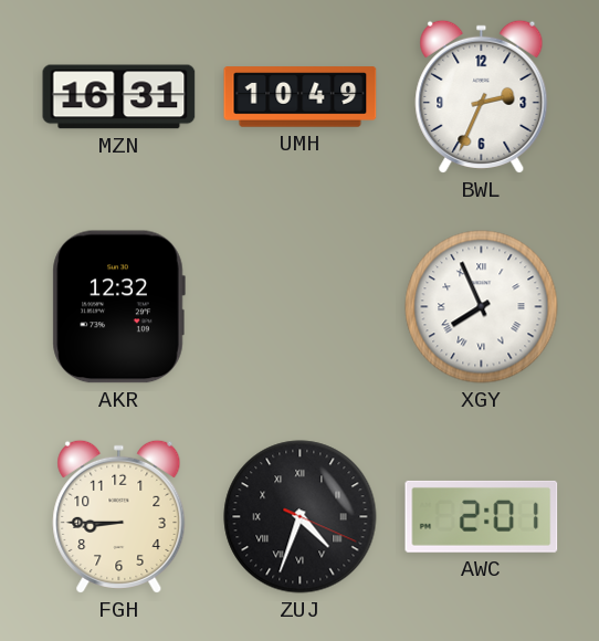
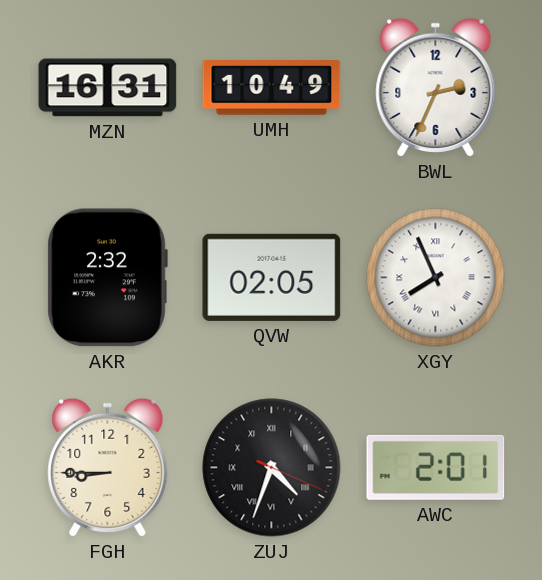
AKR: 12:32 -> 2:32
QVW: none -> 02:05
